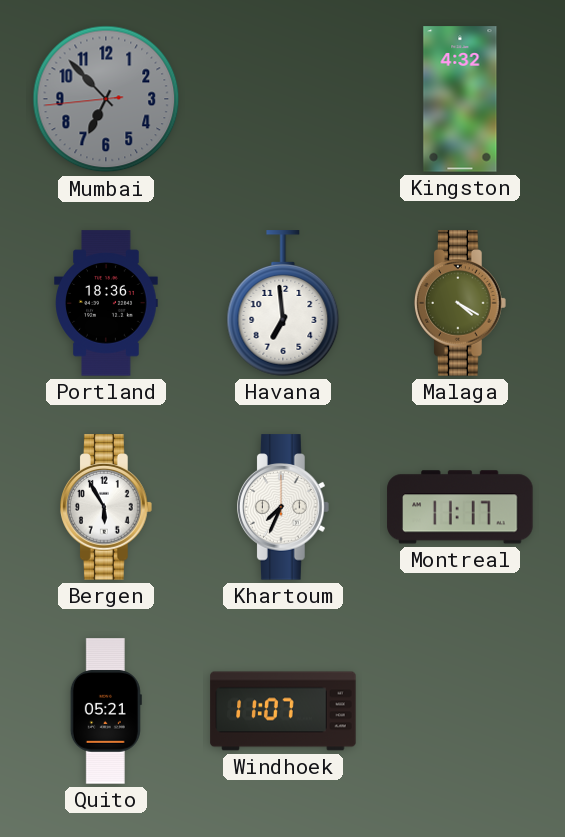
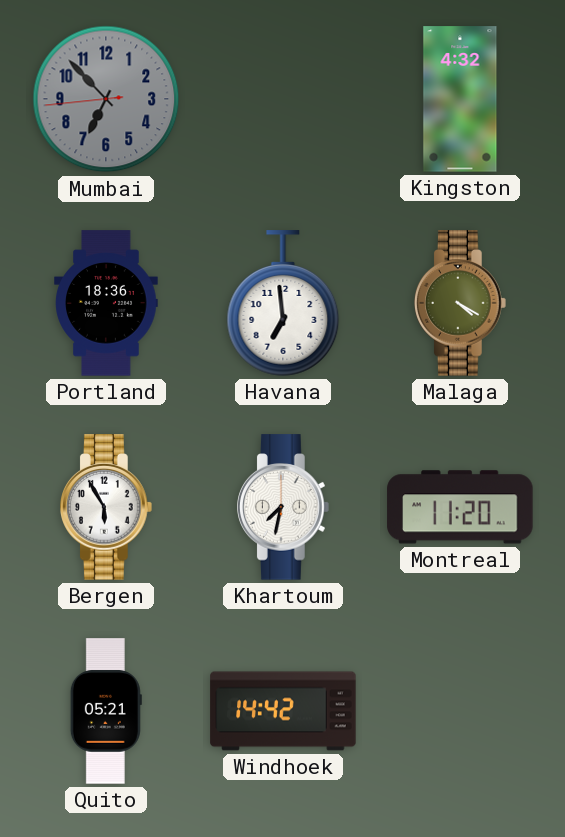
Khartoum: 7:34 -> 7:32
Montreal: 11:17 -> 11:20
Windhoek: 11:07 -> 14:42
